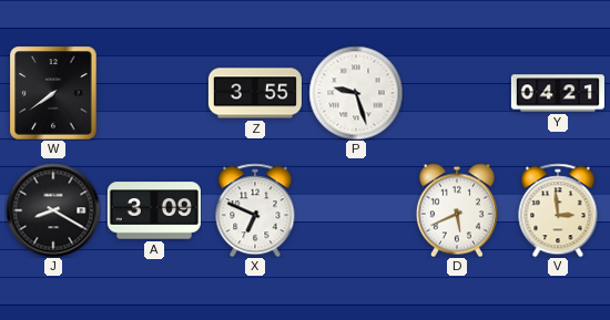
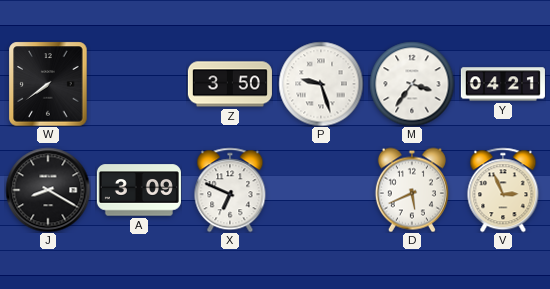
Z: 3:55 -> 3:50
M: none -> 3:36
V: 2:59 -> 2:56
